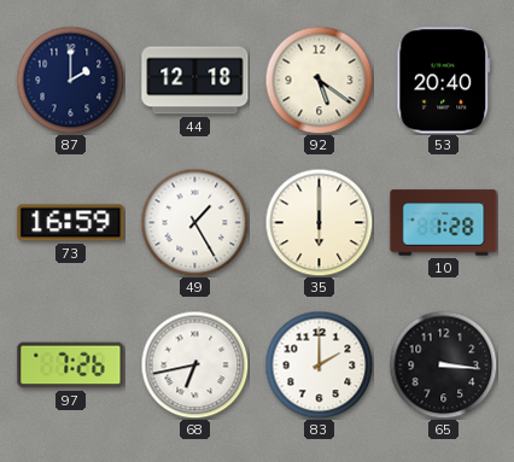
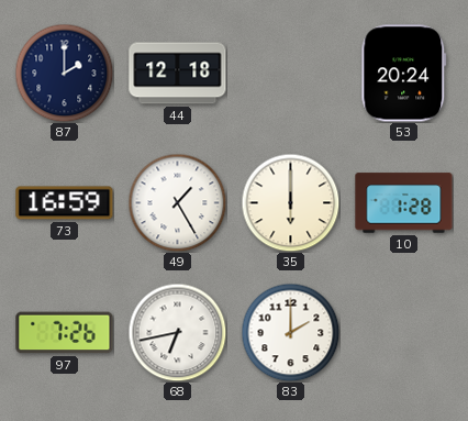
92: 5:21 -> none
53: 20:40 -> 20:24
65: 3:16 -> none
